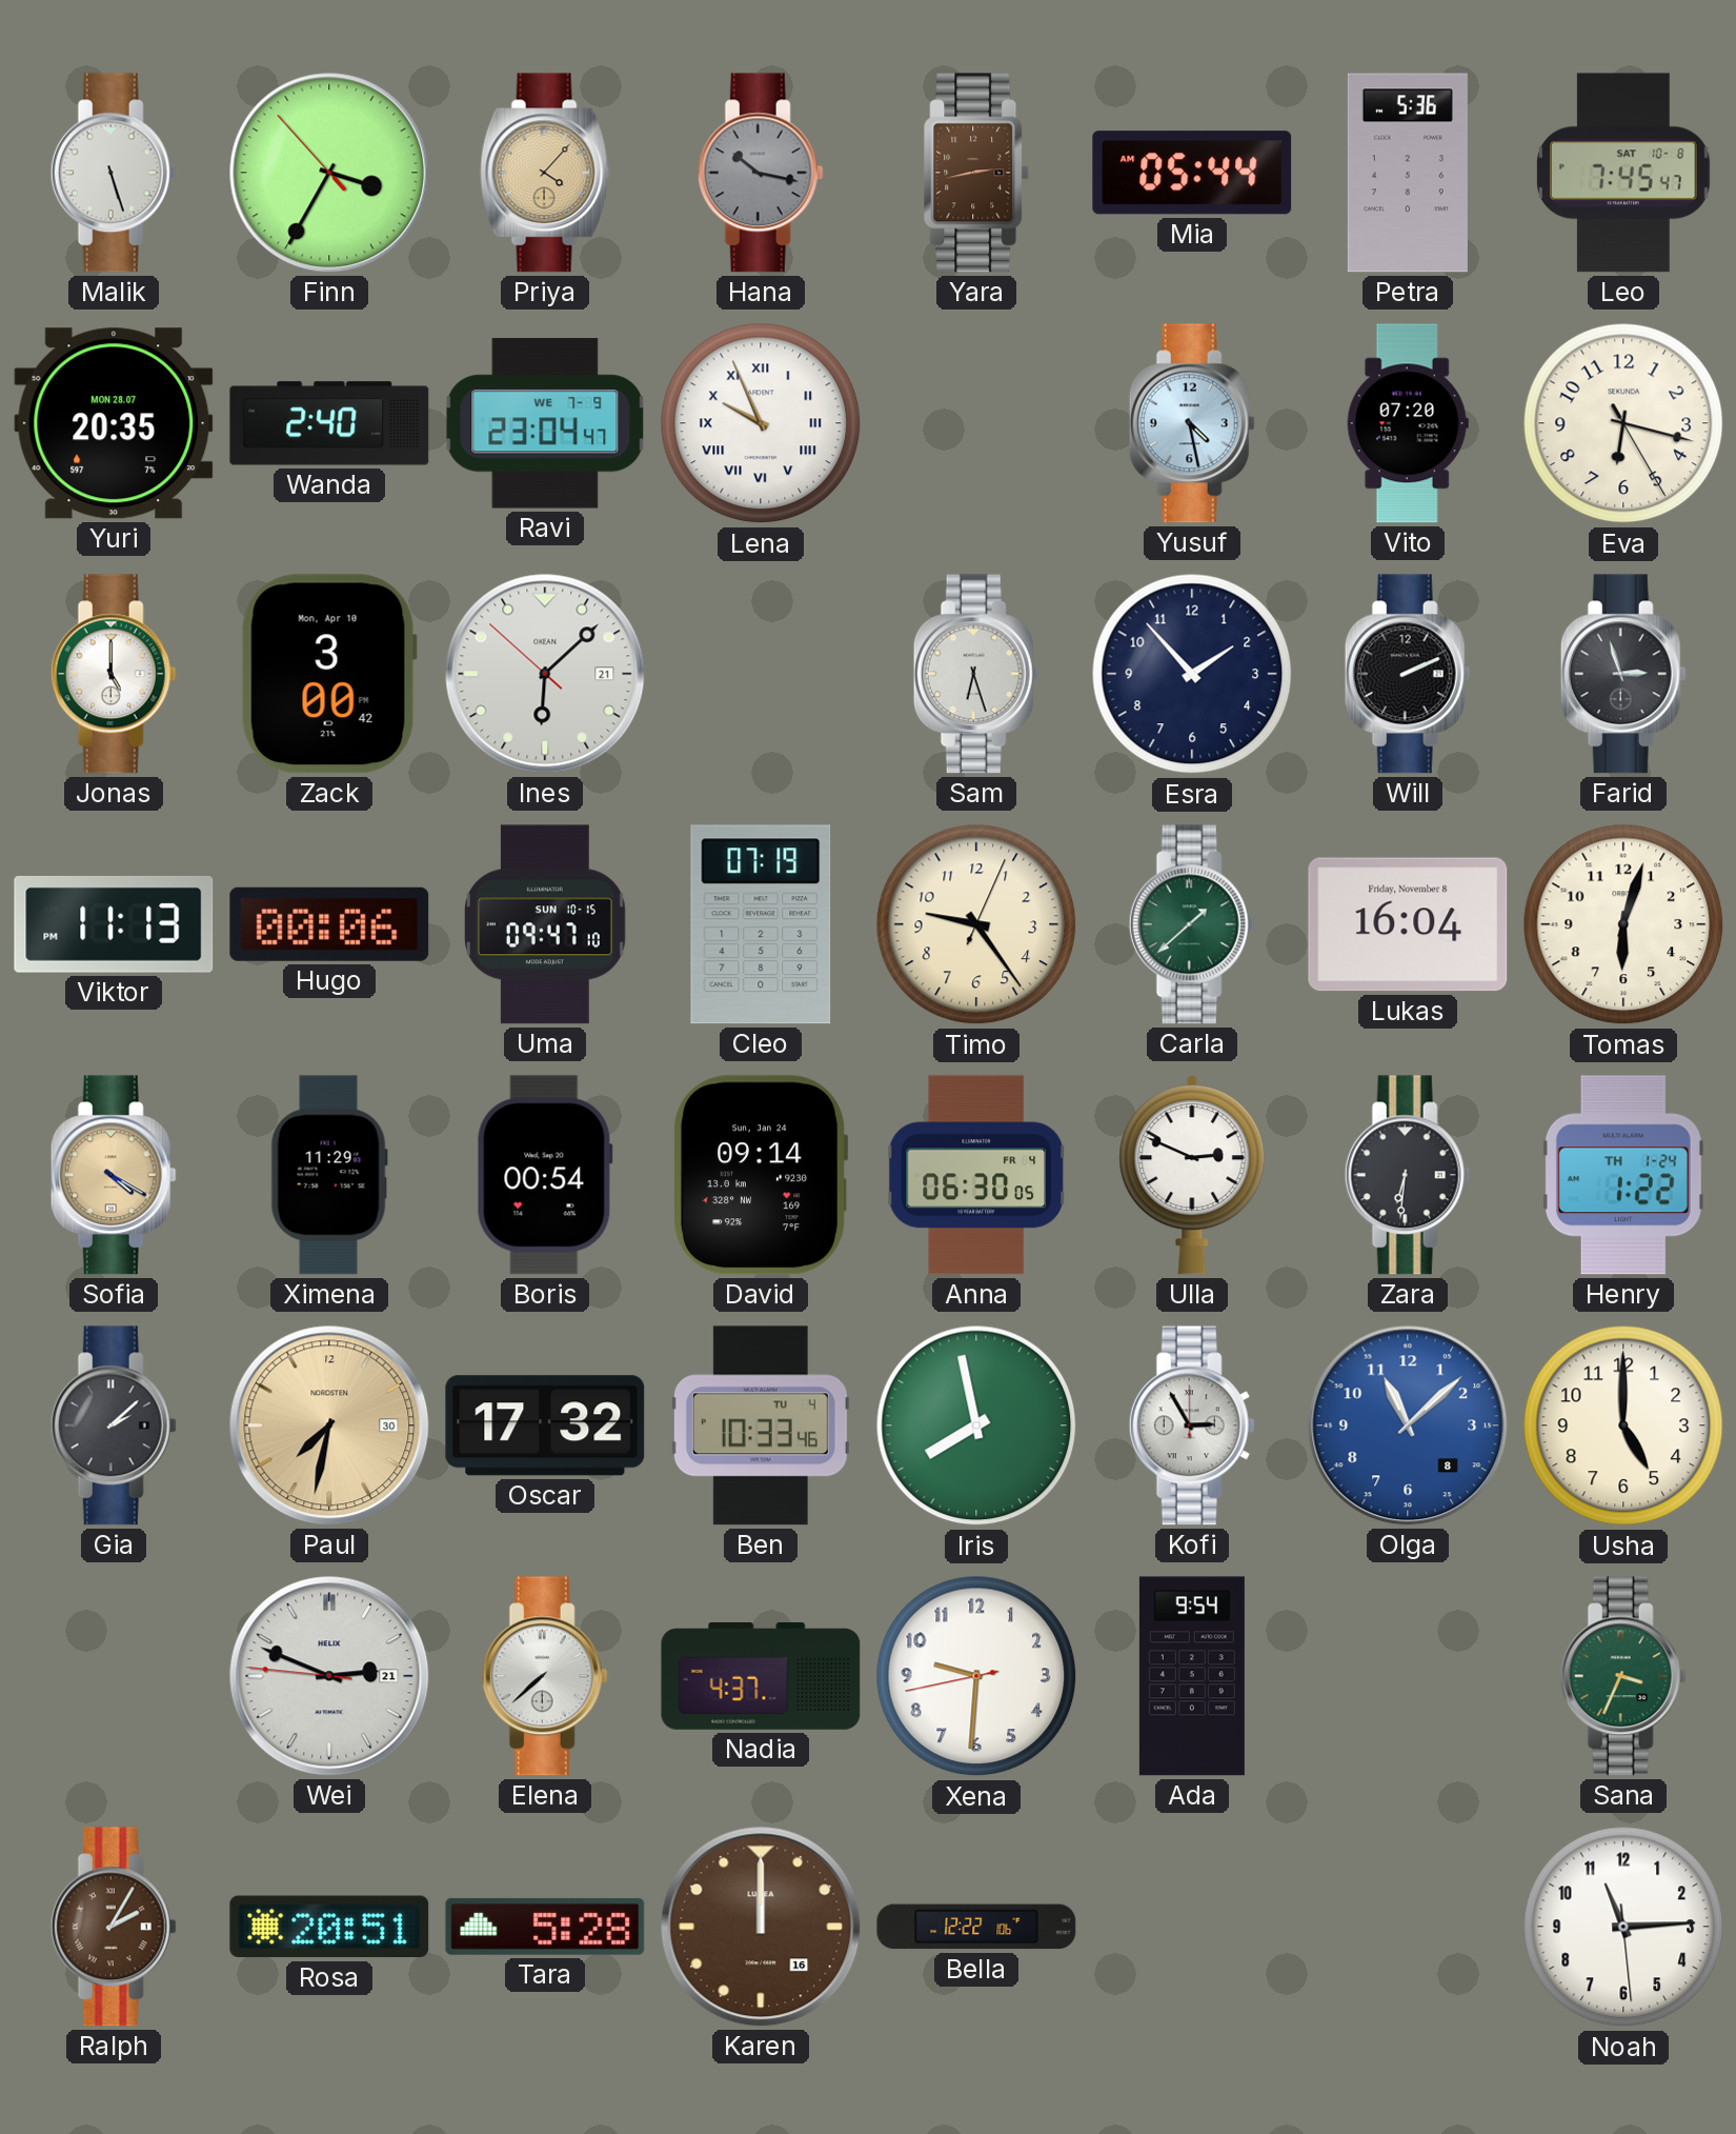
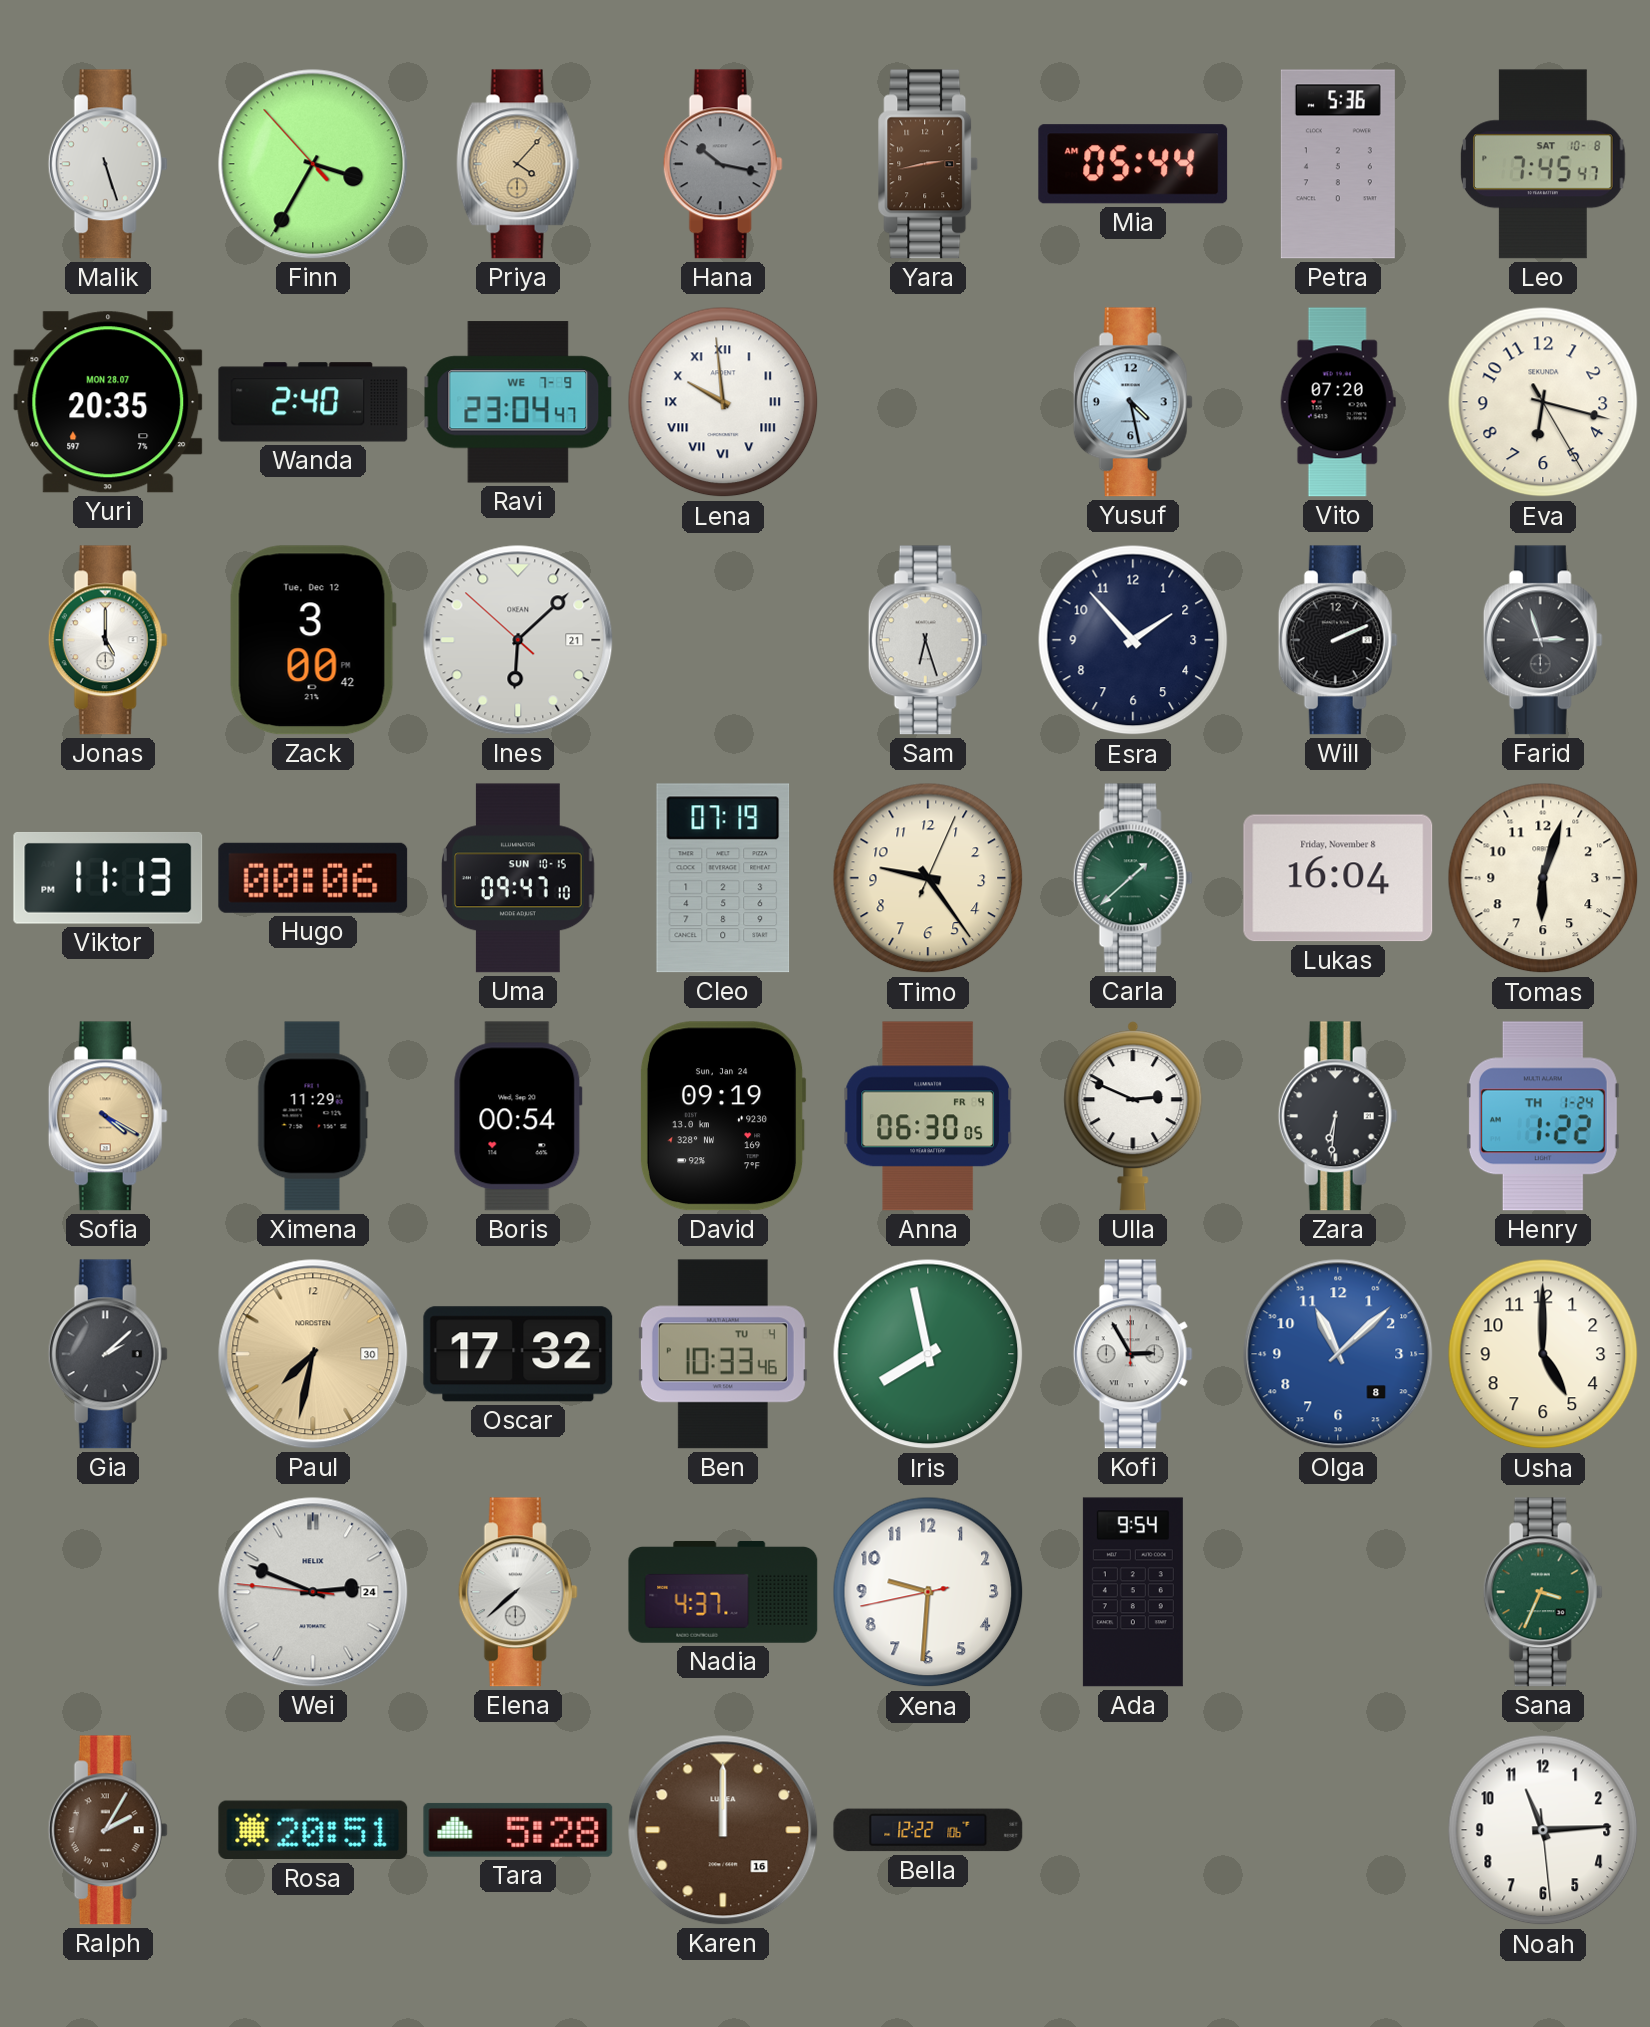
Lena: 9:56 -> 9:59
Zack date: Mon, Apr 10 -> Tue, Dec 12
David: 09:14 -> 09:19
Wei date: 21 -> 24
